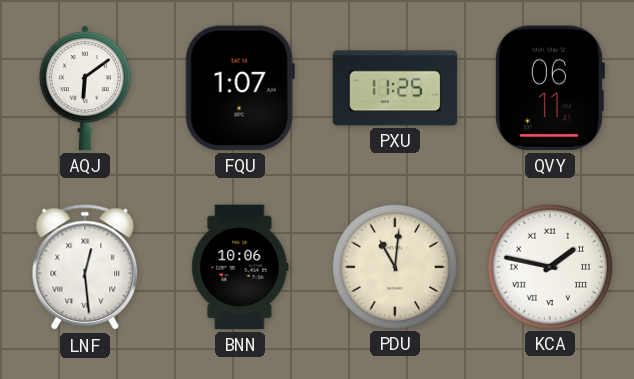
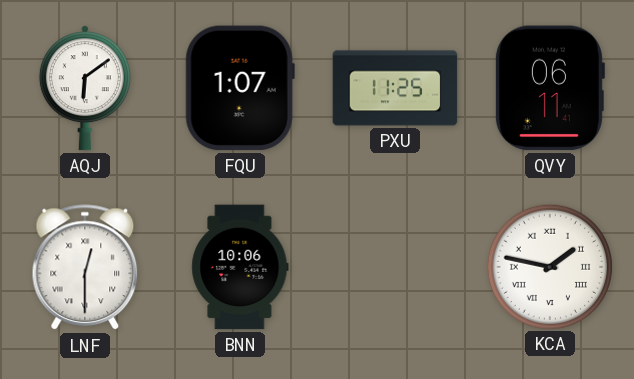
LNF: 12:29 -> 12:30
PDU: 11:01 -> none
